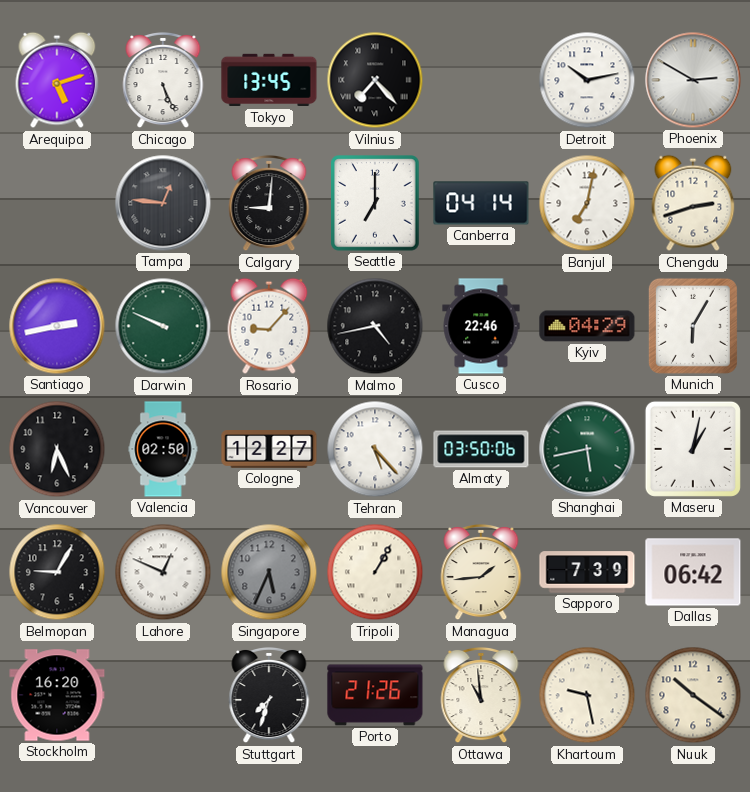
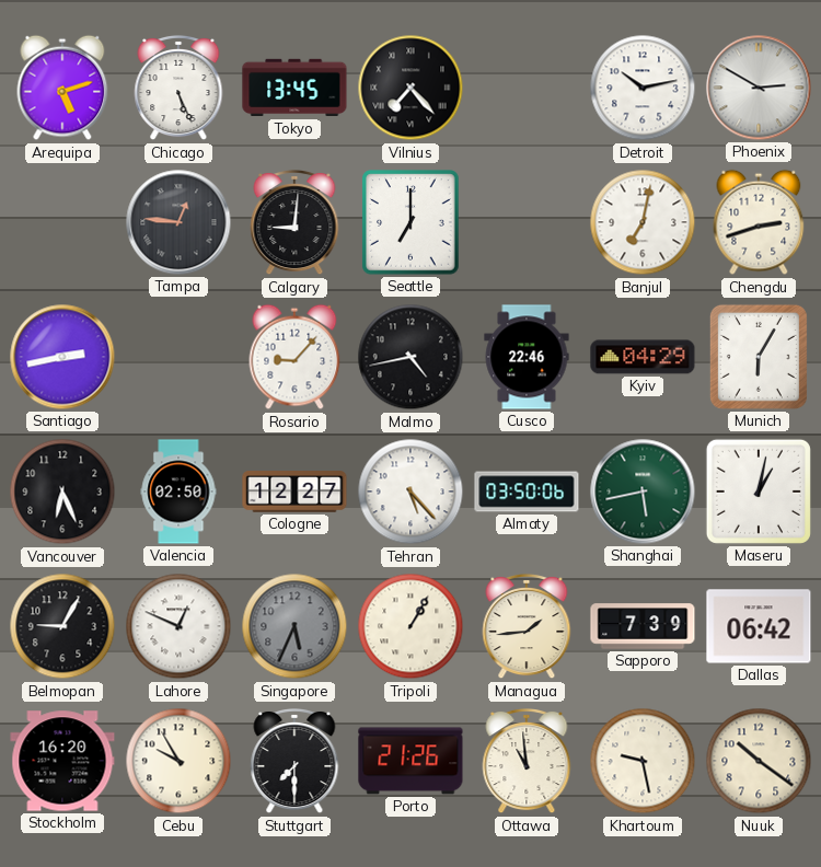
Canberra: 04:14 -> none
Darwin: 9:49 -> none
Cebu: none -> 9:55
Stuttgart: 7:33 -> 7:30
